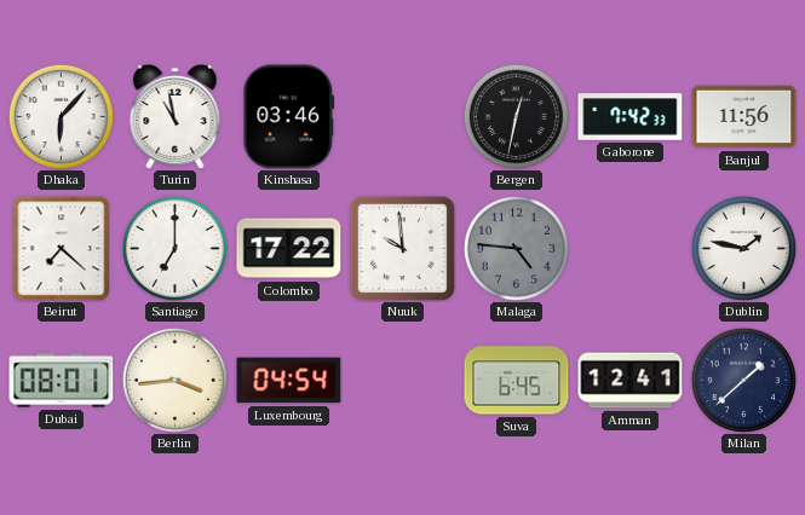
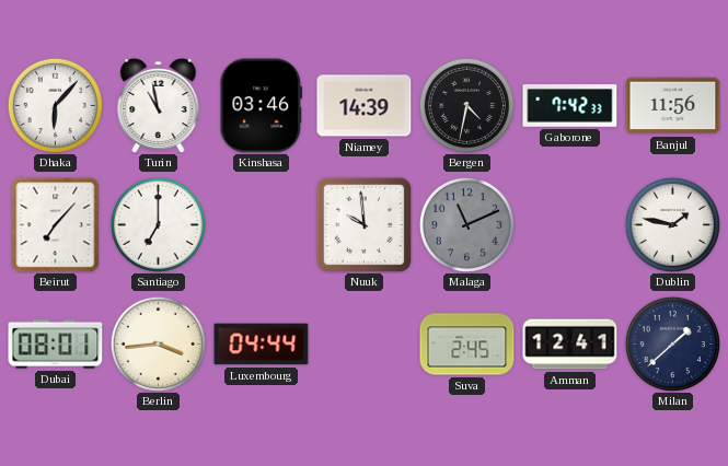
Niamey: none -> 14:39
Bergen: 12:32 -> 4:32
Beirut: 7:22 -> 7:07
Colombo: 17:22 -> none
Malaga: 4:46 -> 11:11
Luxembourg: 04:54 -> 04:44
Suva: 6:45 -> 2:45
